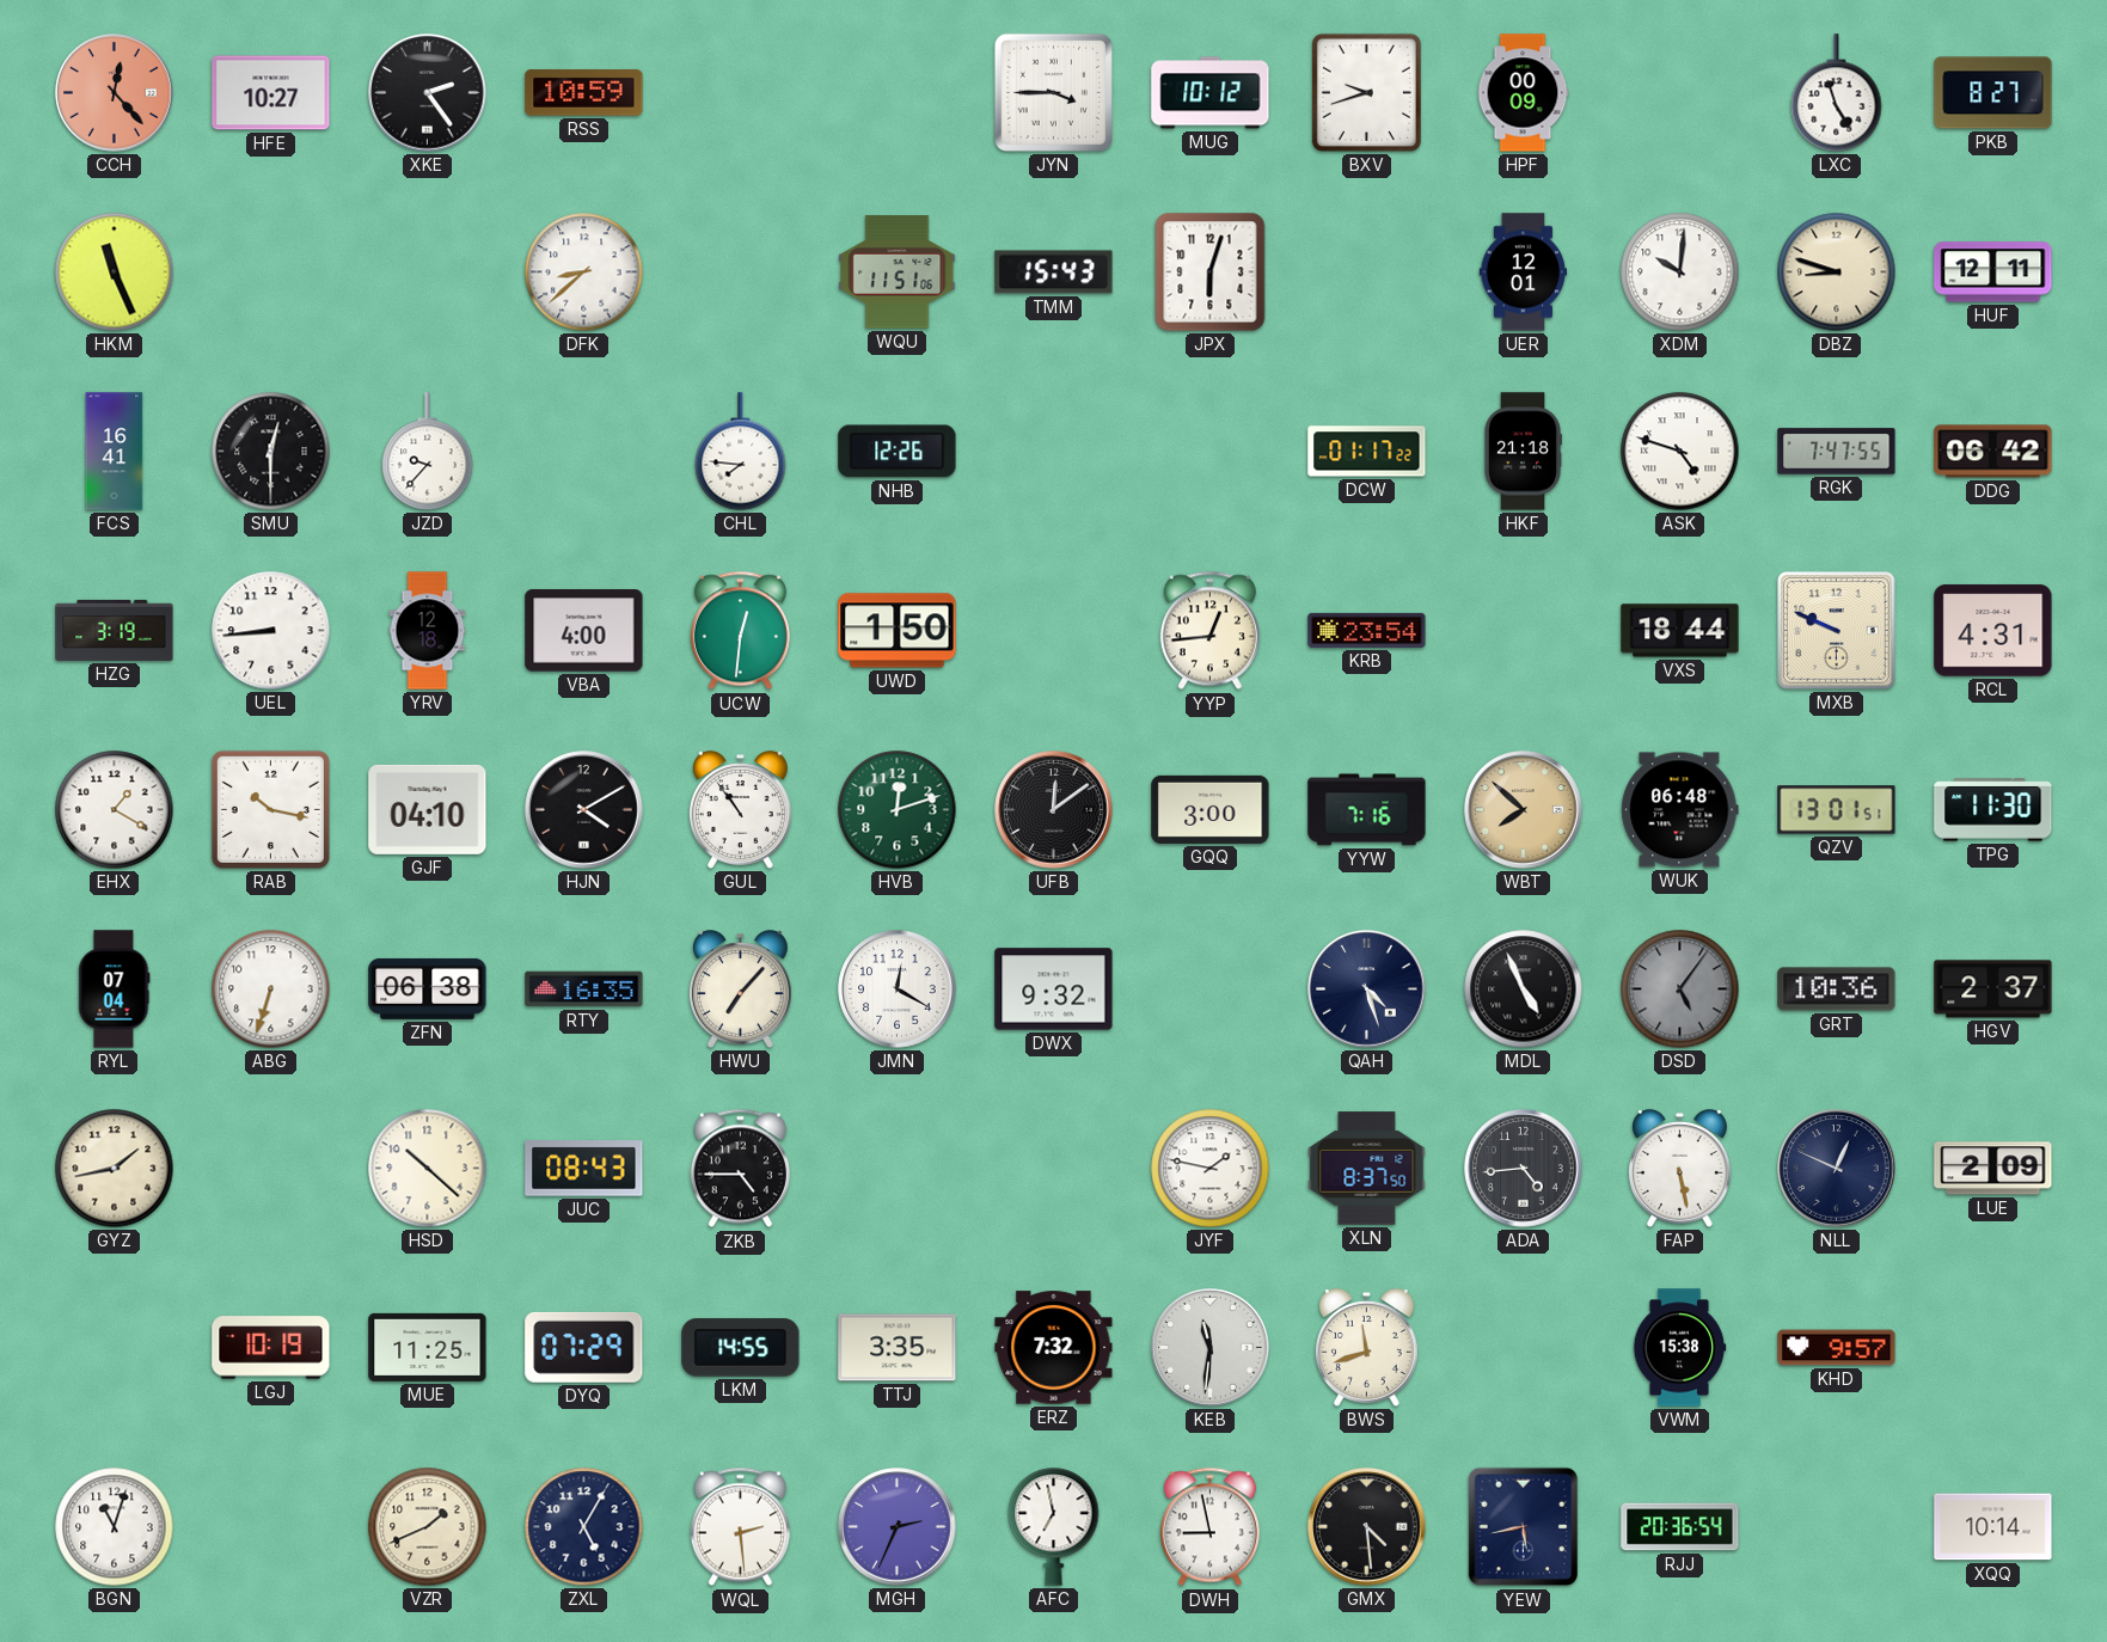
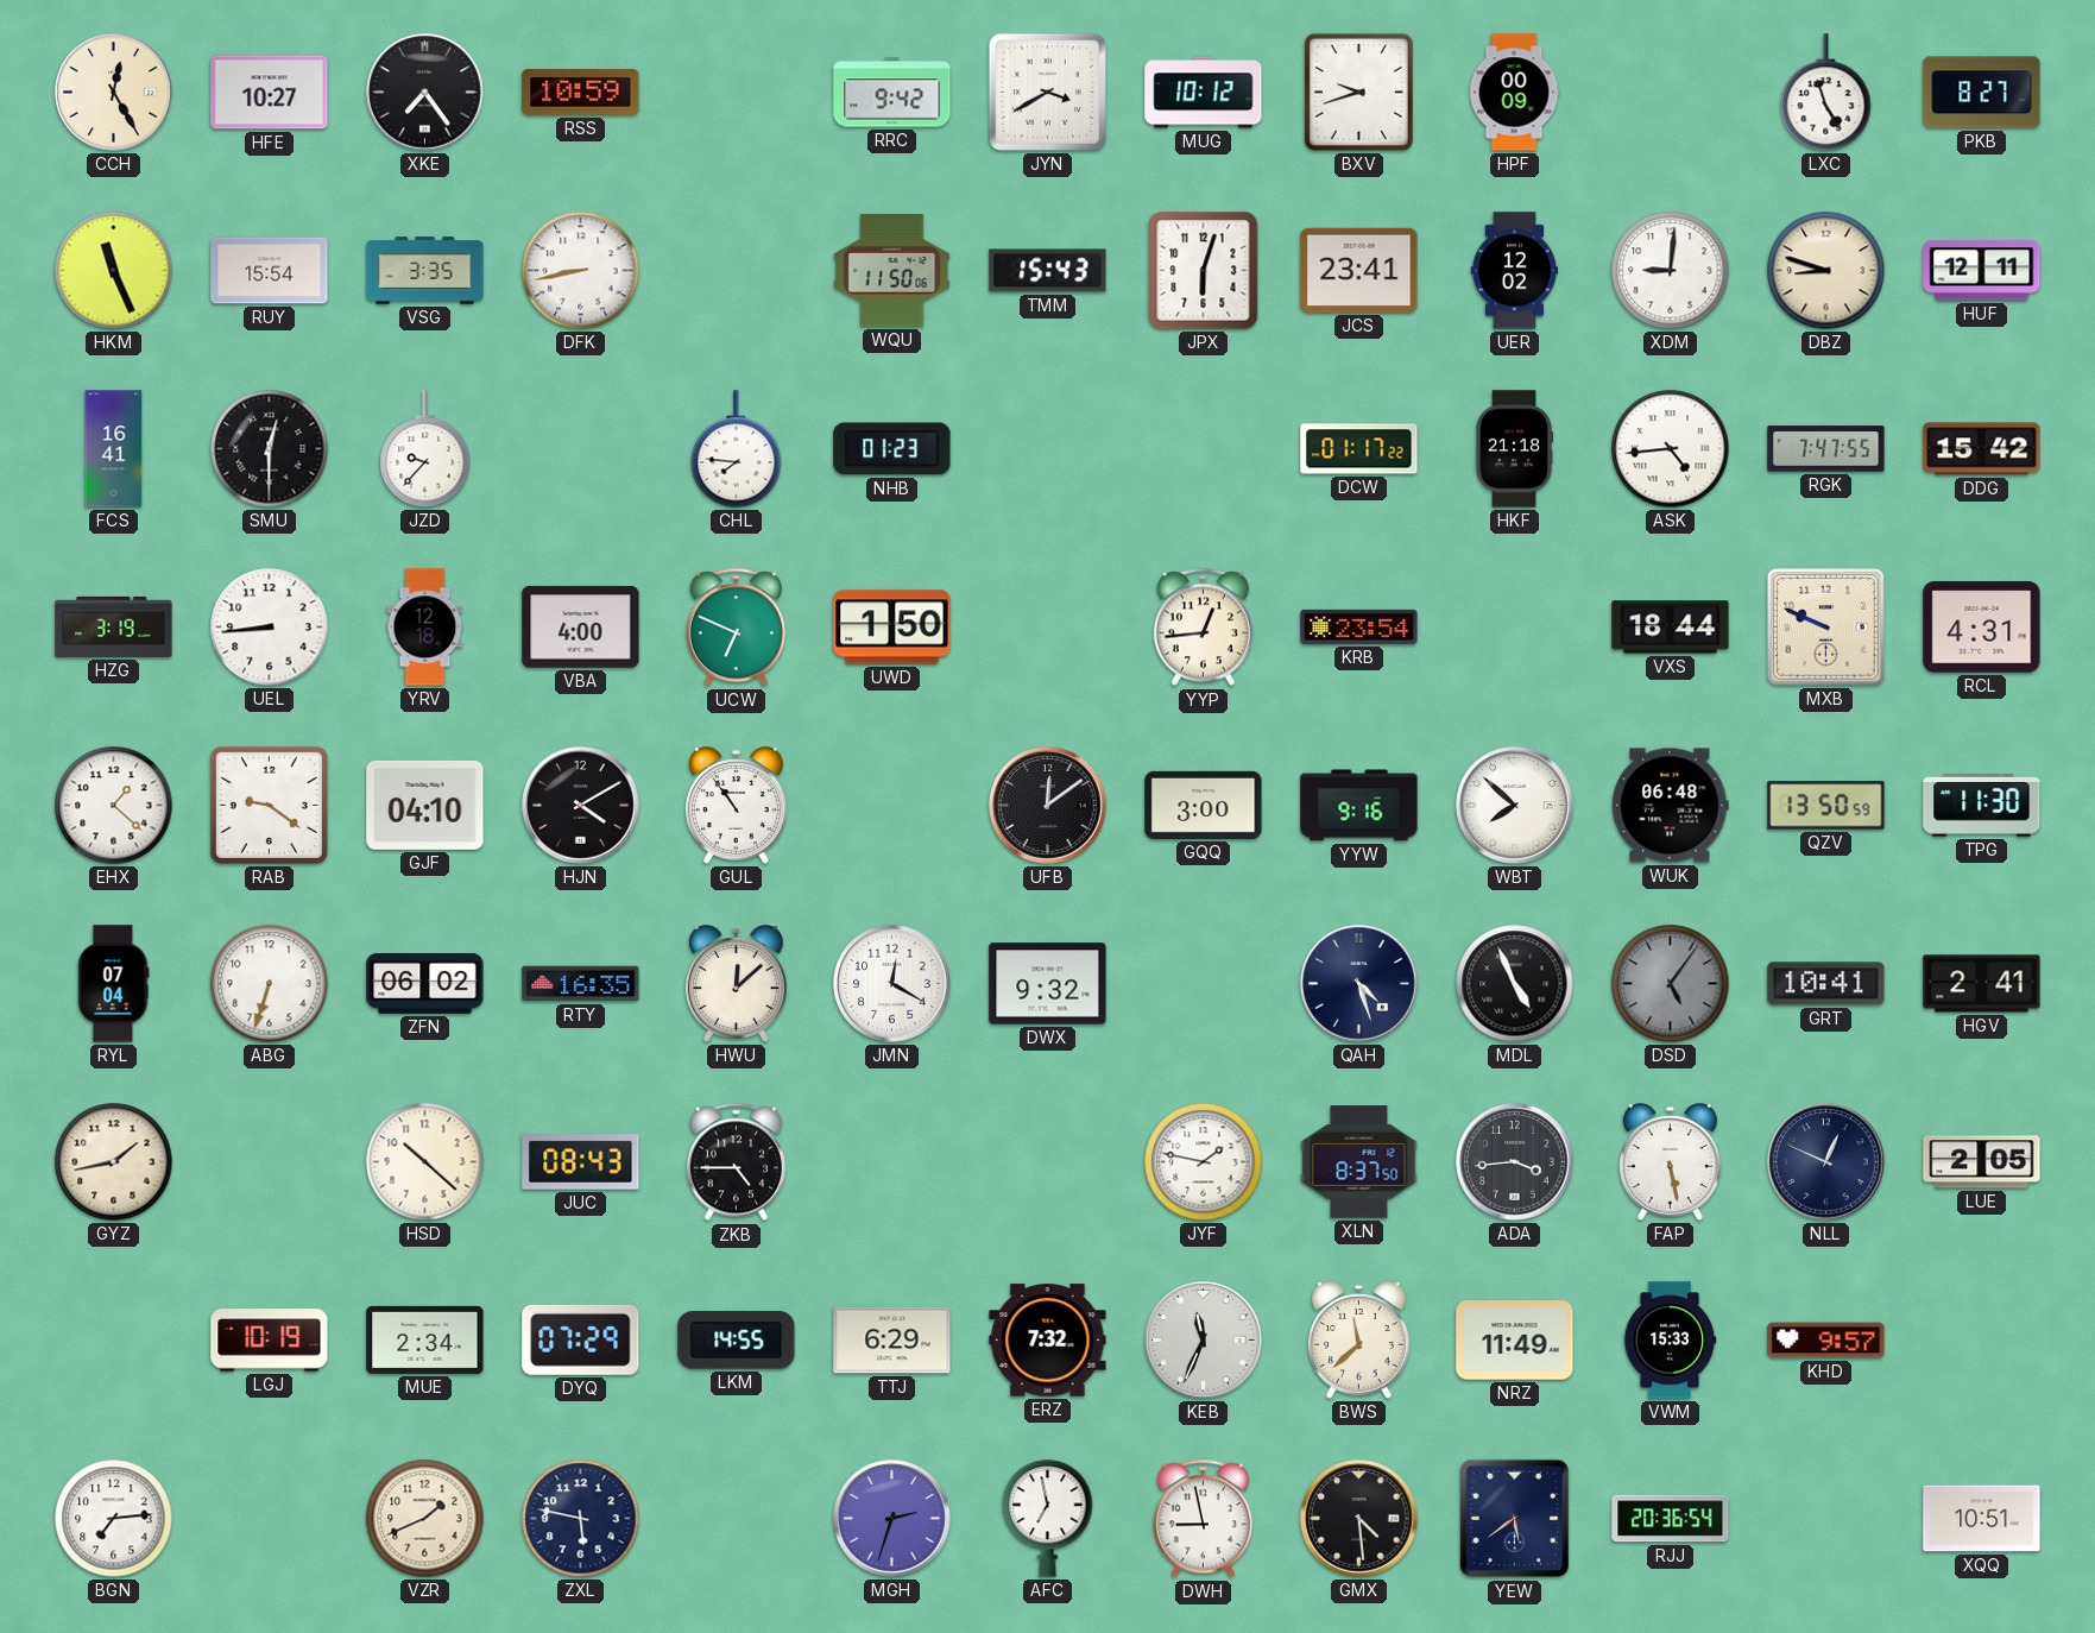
CCH: 12:23 -> 12:25
CCH dial: salmon -> cream
XKE: 2:24 -> 7:24
RRC: none -> 9:42
JYN: 3:45 -> 3:40
RUY: none -> 15:54
VSG: none -> 3:35
DFK: 8:38 -> 8:43
WQU: 11:51 -> 11:50
JCS: none -> 23:41
UER: 12:01 -> 12:02
XDM: 10:01 -> 9:01
NHB: 12:26 -> 01:23
ASK: 4:48 -> 4:44
DDG: 06:42 -> 15:42
UCW: 12:31 -> 6:49
EHX: 1:20 -> 1:22
RAB: 10:17 -> 9:21
HVB: 12:12 -> none
YYW: 7:16 -> 9:16
WBT dial: champagne -> white
QZV: 13:01 -> 13:50
ZFN: 06:38 -> 06:02
HWU: 7:07 -> 12:08
GRT: 10:36 -> 10:41
HGV: 2:37 -> 2:41
ADA: 4:44 -> 3:44
LUE: 2:09 -> 2:05
MUE: 11:25 -> 2:34
TTJ: 3:35 -> 6:29
KEB: 11:31 -> 11:34
BWS: 11:42 -> 11:38
NRZ: none -> 11:49
VWM: 15:38 -> 15:33
BGN: 11:03 -> 7:14
ZXL: 5:05 -> 5:47
WQL: 2:29 -> none
MGH: 2:34 -> 2:33
YEW: 5:43 -> 5:39
XQQ: 10:14 -> 10:51
